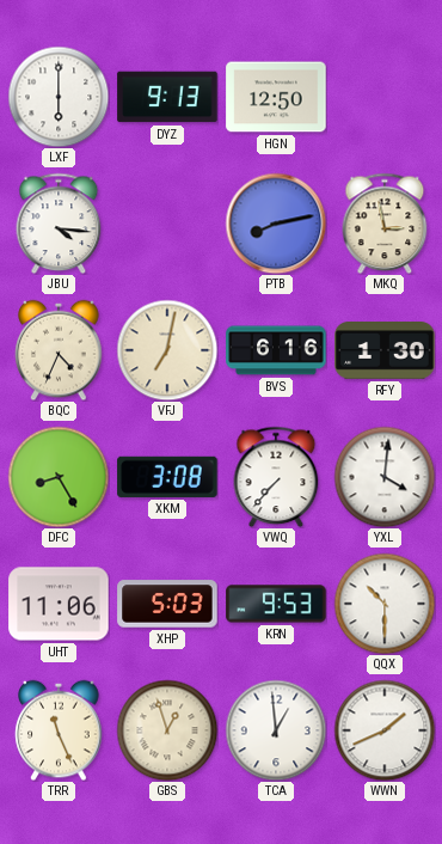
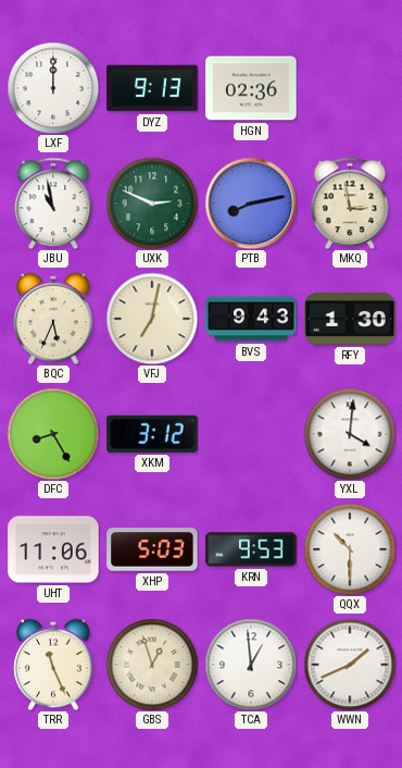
LXF: 6:00 -> 12:00
HGN: 12:50 -> 02:36
JBU: 4:16 -> 10:58
UXK: none -> 2:49
BQC: 4:34 -> 5:34
BVS: 6:16 -> 9:43
XKM: 3:08 -> 3:12
VWQ: 7:37 -> none
